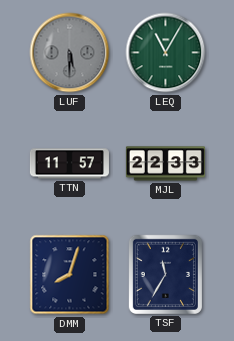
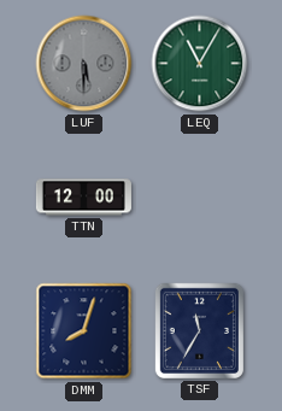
TTN: 11:57 -> 12:00
MJL: 22:33 -> none
